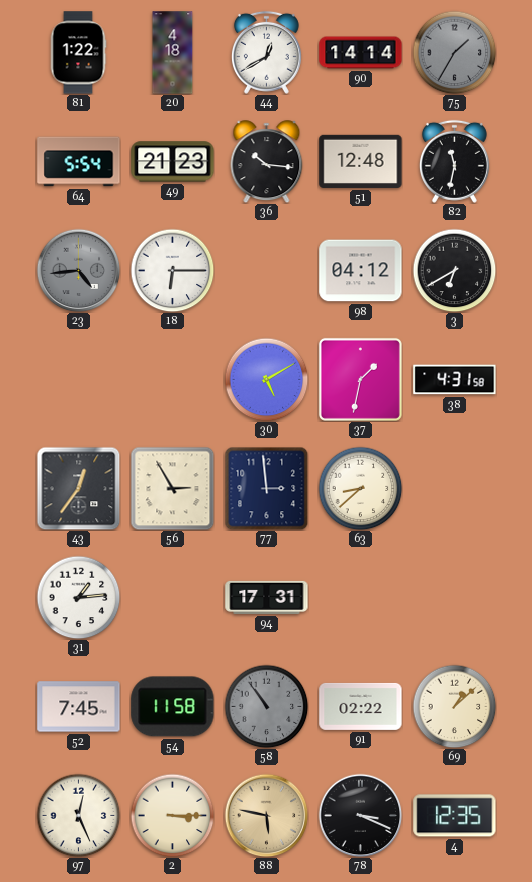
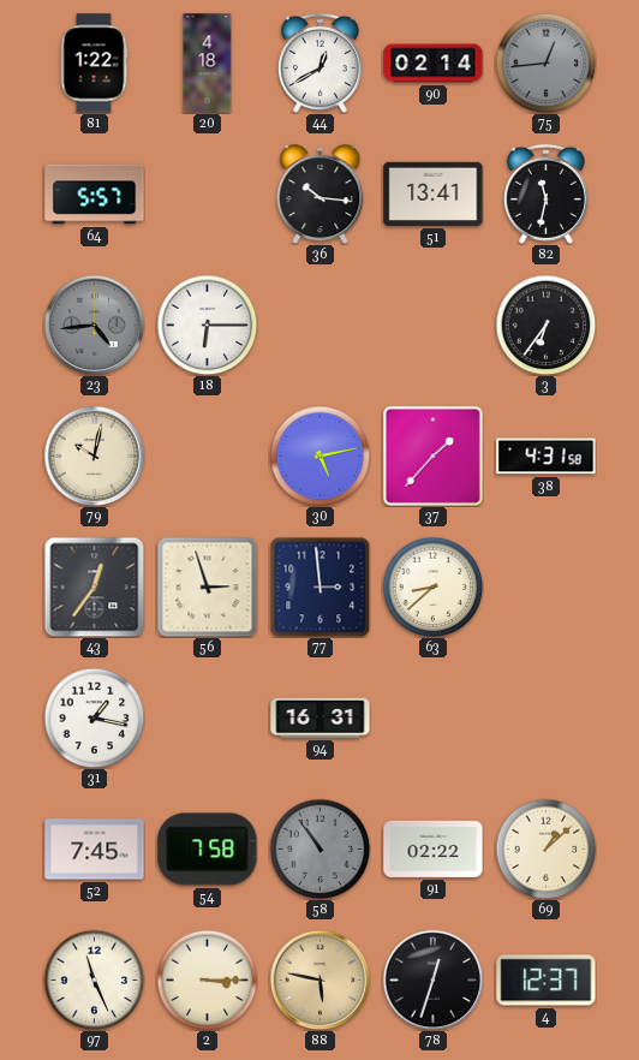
90: 14:14 -> 02:14
75: 1:35 -> 12:44
64: 5:54 -> 5:57
49: 21:23 -> none
51: 12:48 -> 13:41
98: 04:12 -> none
3: 6:40 -> 6:36
79: none -> 10:02
30: 5:10 -> 5:13
37: 1:32 -> 1:37
56: 2:55 -> 2:57
31: 1:14 -> 1:17
94: 17:31 -> 16:31
54: 11:58 -> 7:58
97: 12:26 -> 11:26
78: 3:19 -> 12:33
4: 12:35 -> 12:37
